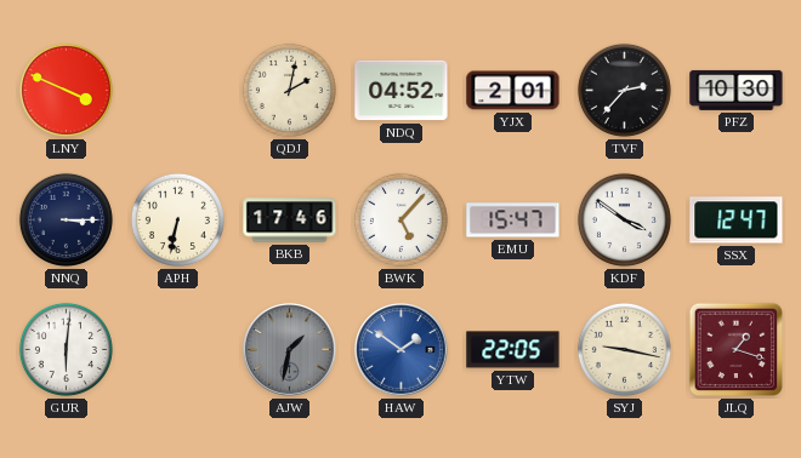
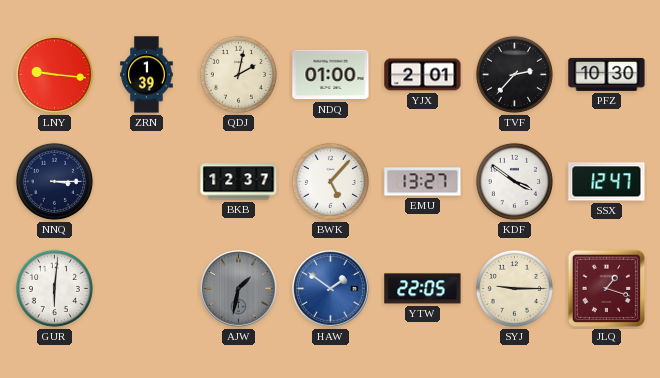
LNY: 3:49 -> 9:16
ZRN: none -> 1:39
NDQ: 04:52 -> 01:00
APH: 6:32 -> none
BKB: 17:46 -> 12:37
EMU: 15:47 -> 13:27
SYJ: 9:17 -> 9:15
